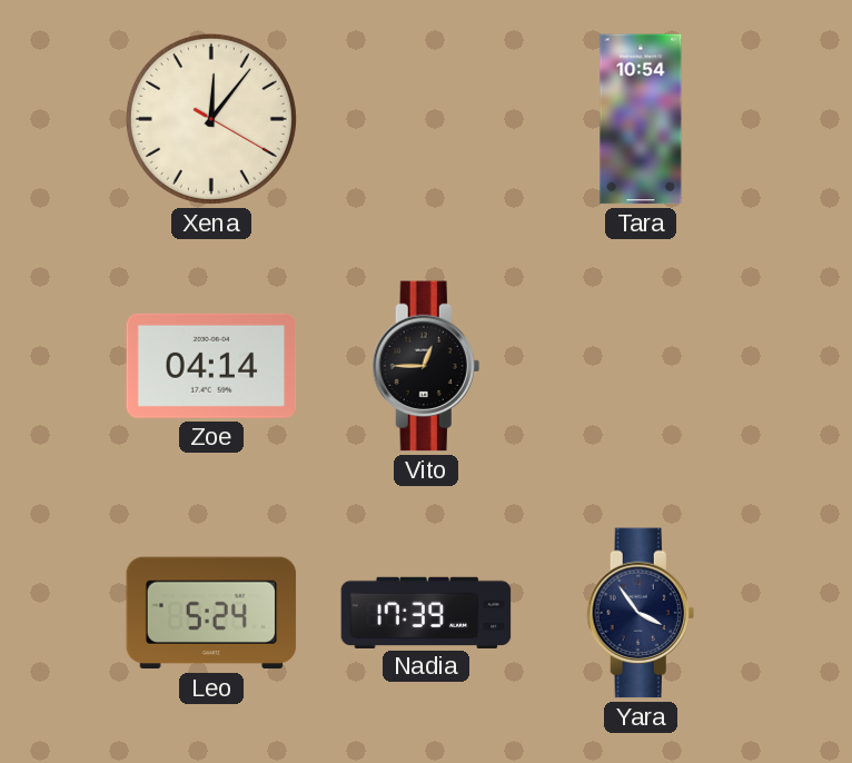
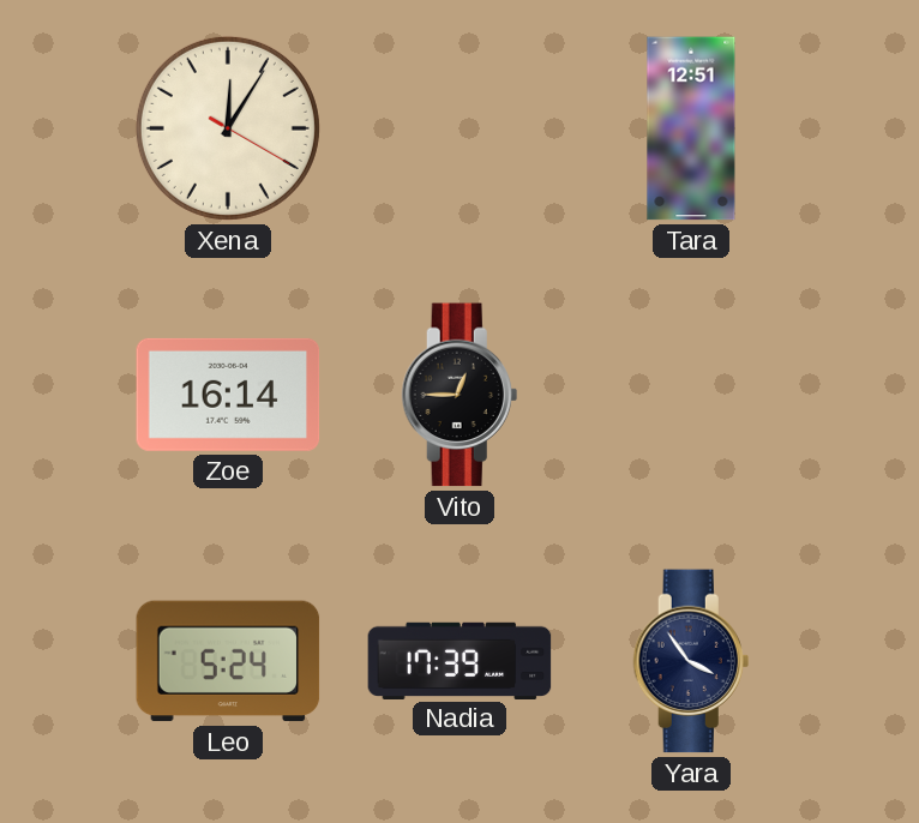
Xena: 12:06 -> 12:05
Tara: 10:54 -> 12:51
Zoe: 04:14 -> 16:14
